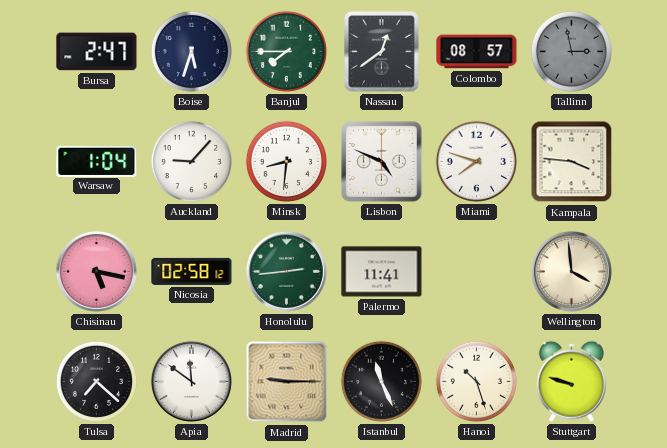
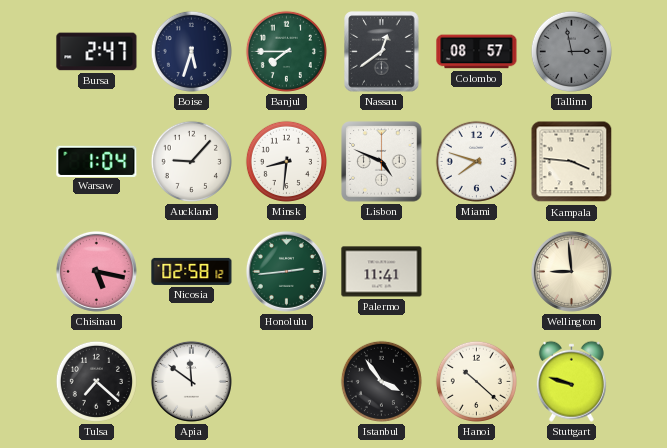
Wellington: 3:59 -> 8:59
Madrid: 9:15 -> none
Istanbul: 11:26 -> 3:54
Hanoi: 10:27 -> 10:22
